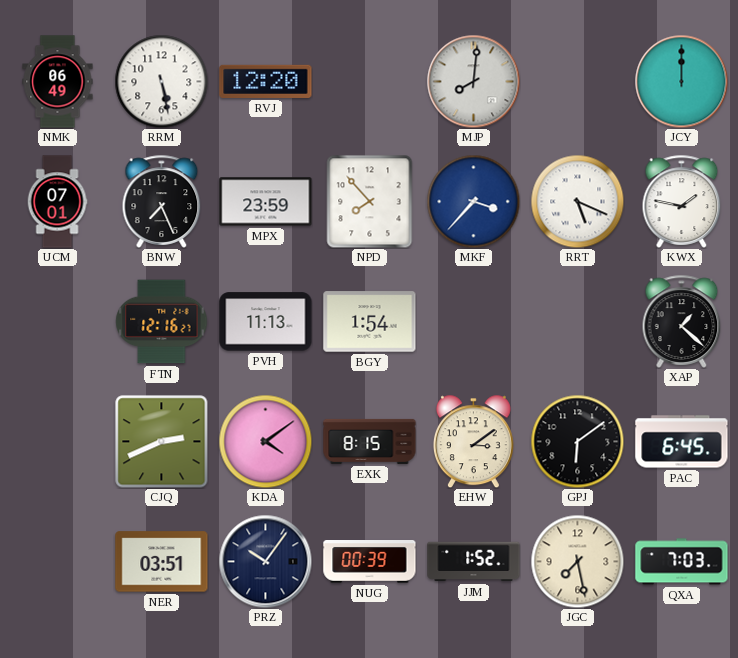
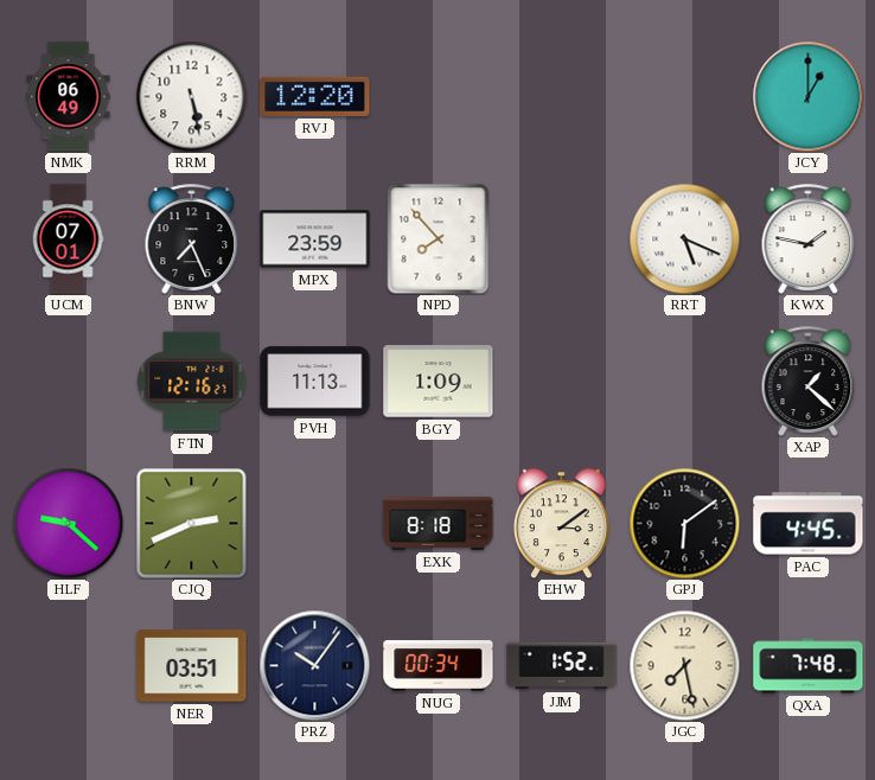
MJP: 8:01 -> none
JCY: 12:00 -> 1:00
MKF: 3:37 -> none
BGY: 1:54 -> 1:09
HLF: none -> 9:22
KDA: 4:09 -> none
EXK: 8:15 -> 8:18
PAC: 6:45 -> 4:45
NUG: 00:39 -> 00:34
QXA: 7:03 -> 7:48
